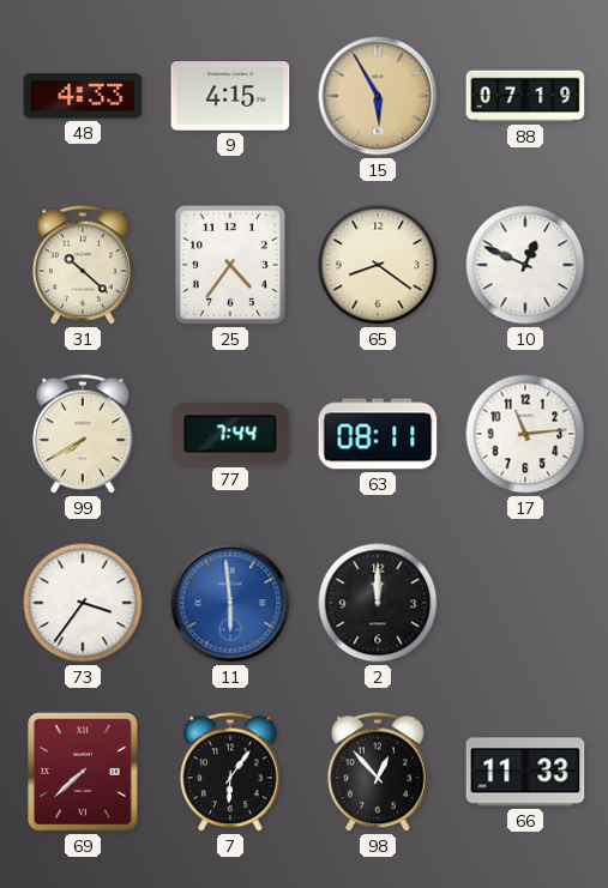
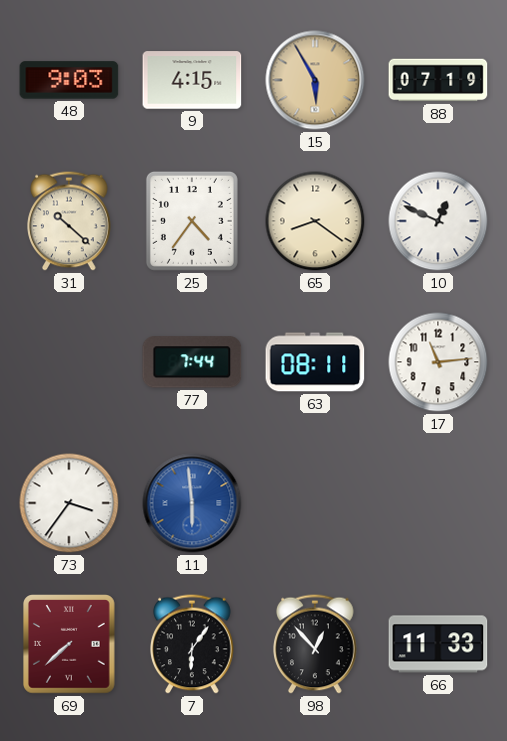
48: 4:33 -> 9:03
99: 7:40 -> none
2: 12:00 -> none
